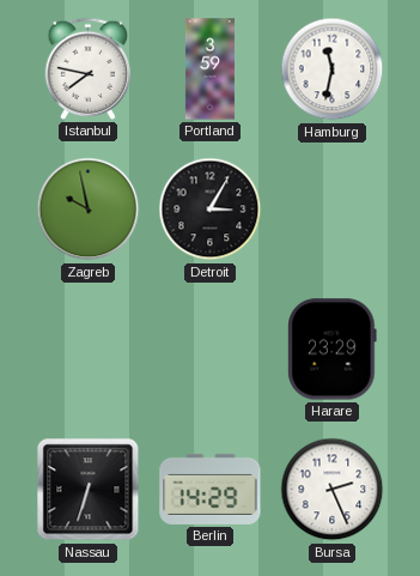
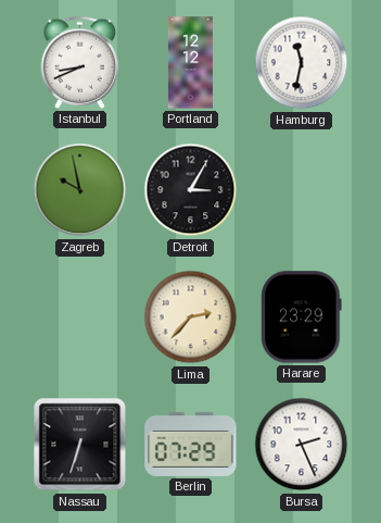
Istanbul: 7:47 -> 8:41
Portland: 3:59 -> 12:12
Lima: none -> 2:37
Berlin: 14:29 -> 07:29
